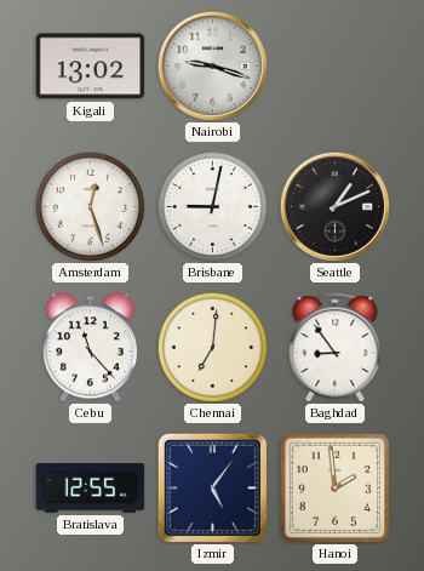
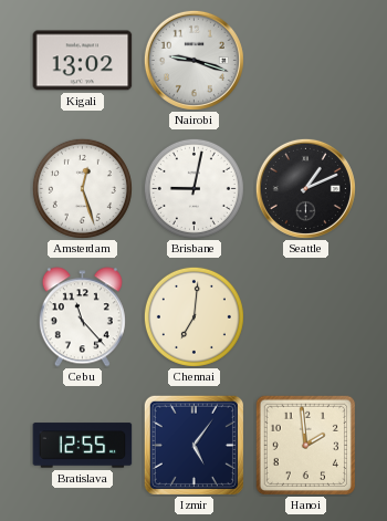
Baghdad: 8:54 -> none
